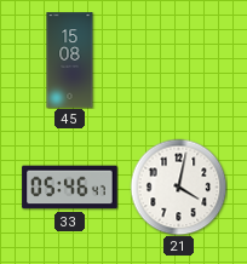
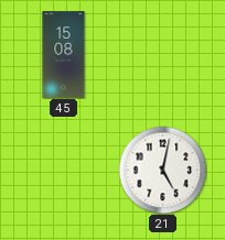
33: 05:46 -> none
21: 4:02 -> 5:02
